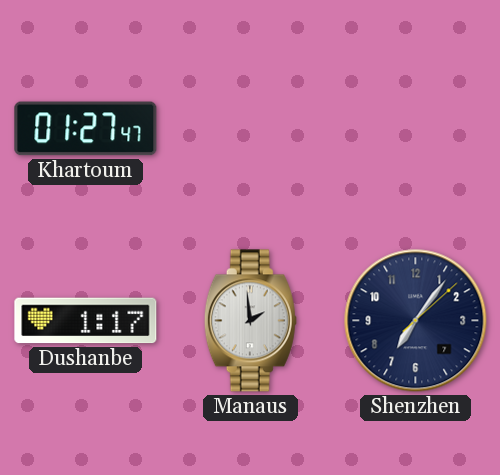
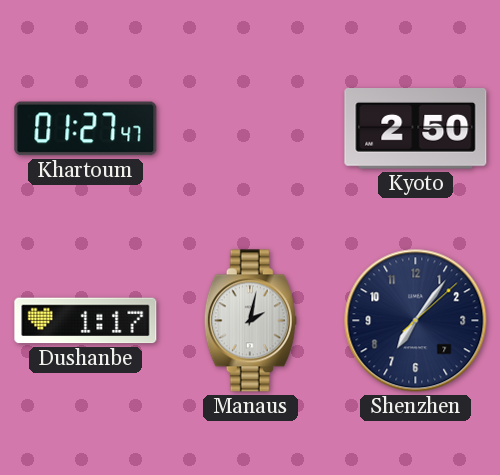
Kyoto: none -> 2:50
Manaus: 1:59 -> 2:02
